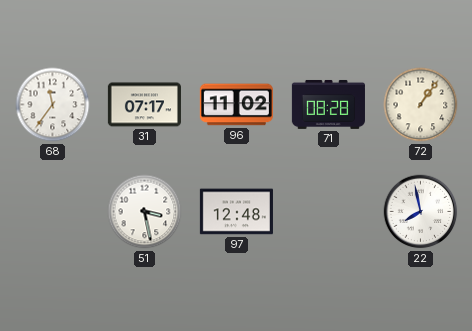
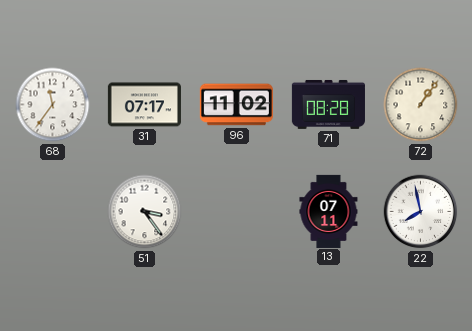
51: 3:28 -> 3:24
97: 12:48 -> none
13: none -> 07:11
